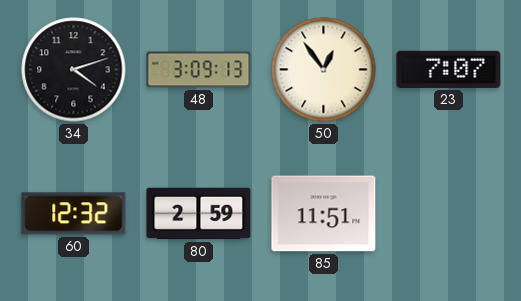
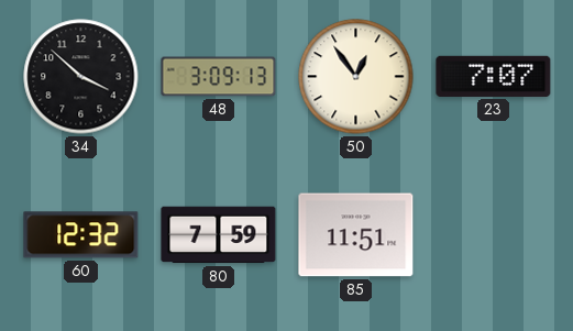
34: 4:12 -> 3:52
80: 2:59 -> 7:59
